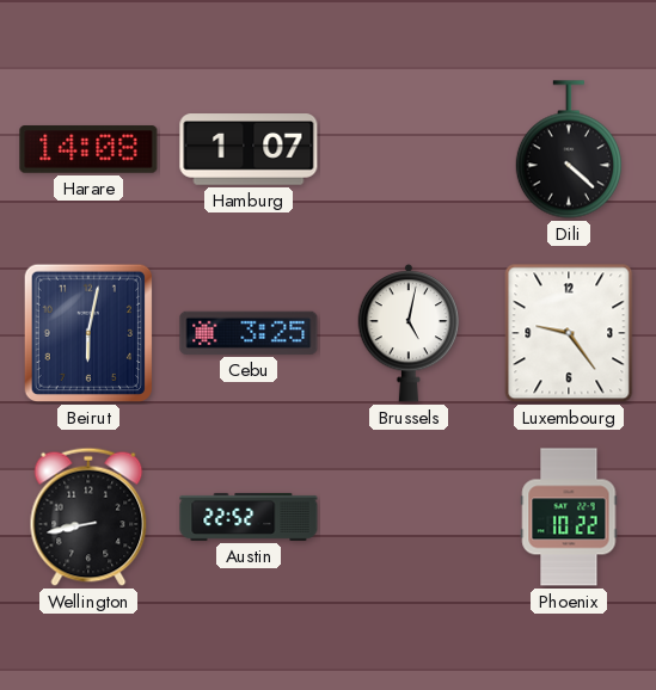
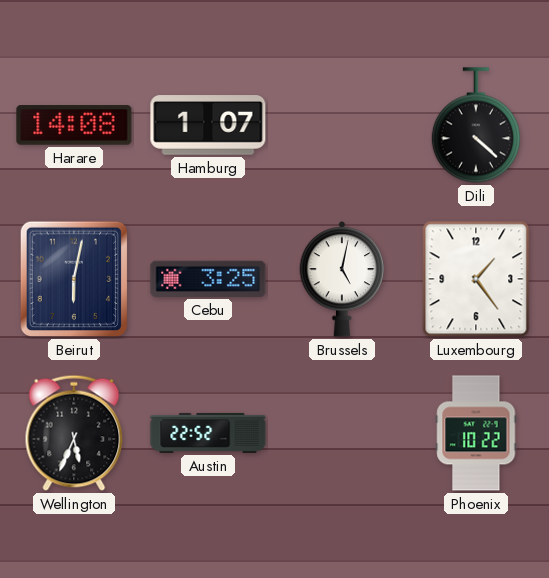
Luxembourg: 9:24 -> 1:24
Wellington: 8:43 -> 5:34
